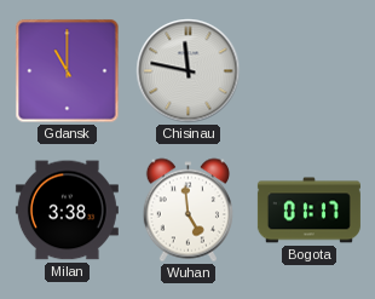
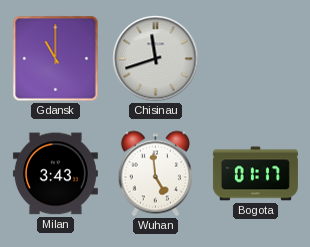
Chisinau: 11:47 -> 11:42
Milan: 3:38 -> 3:43
